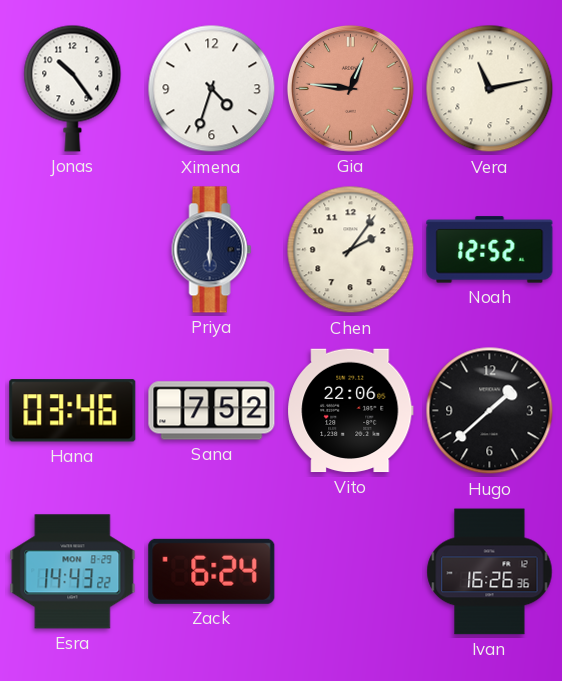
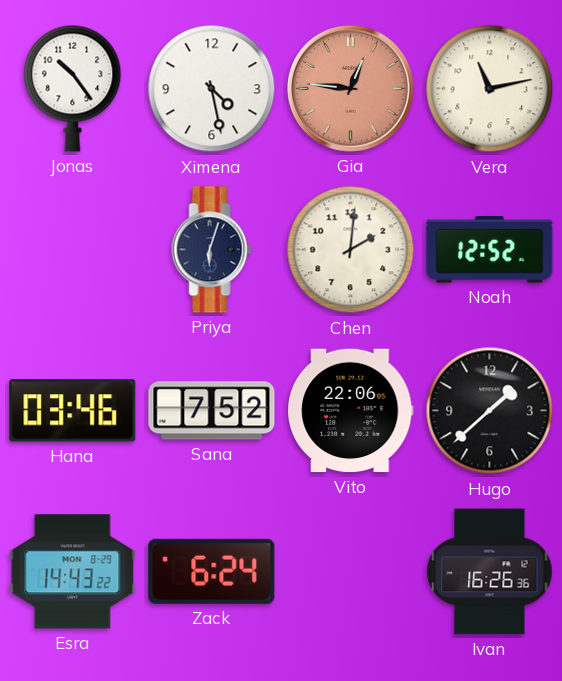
Ximena: 4:33 -> 4:28
Priya: 6:00 -> 6:03
Chen: 2:06 -> 2:01
